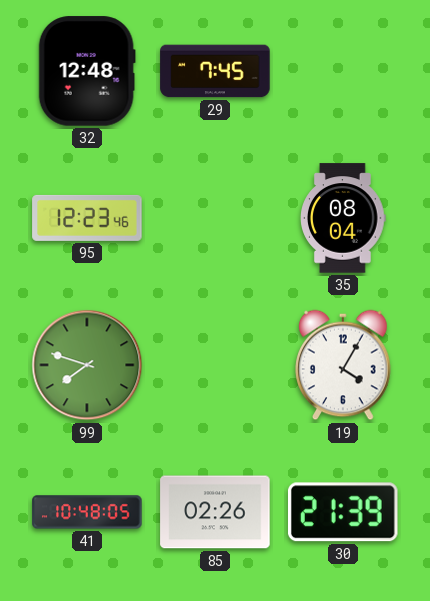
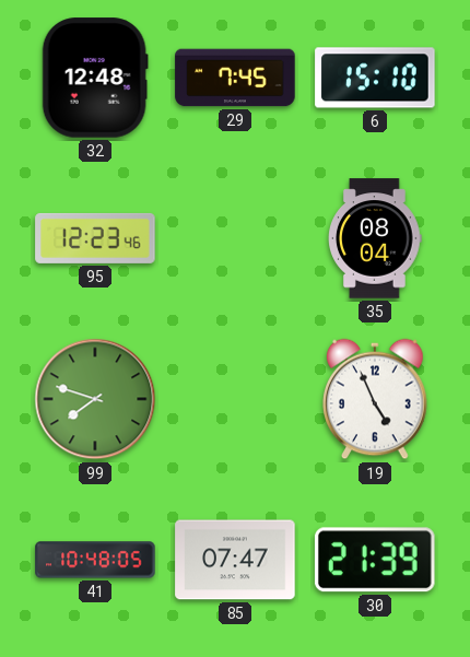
6: none -> 15:10
19: 4:05 -> 4:56
85: 02:26 -> 07:47
